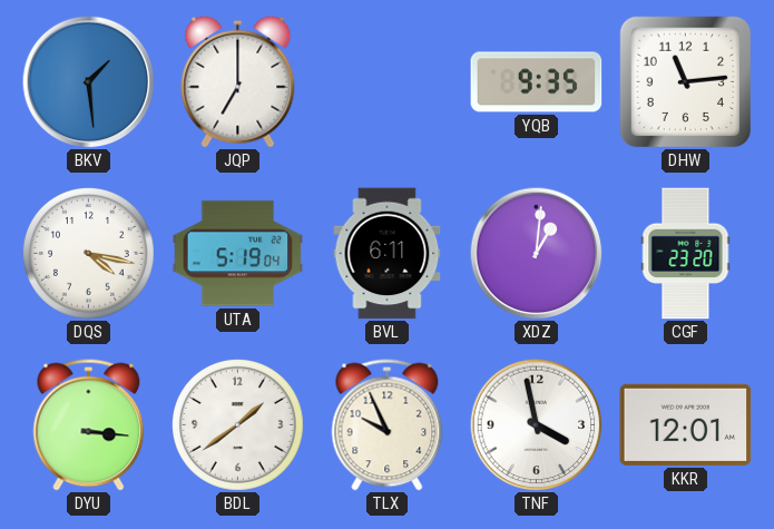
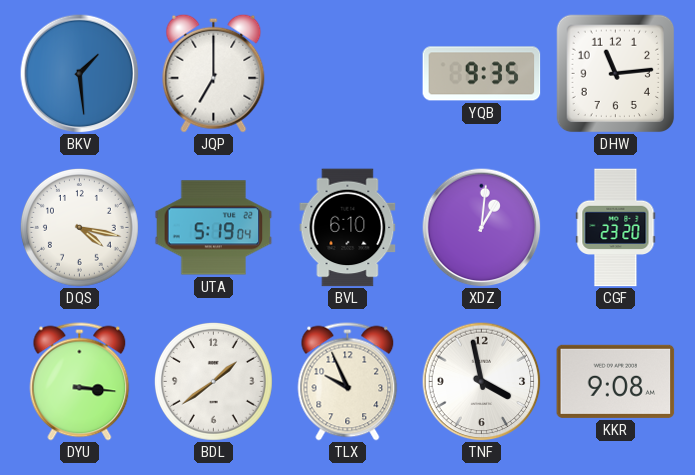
BVL: 6:11 -> 6:10
KKR: 12:01 -> 9:08
